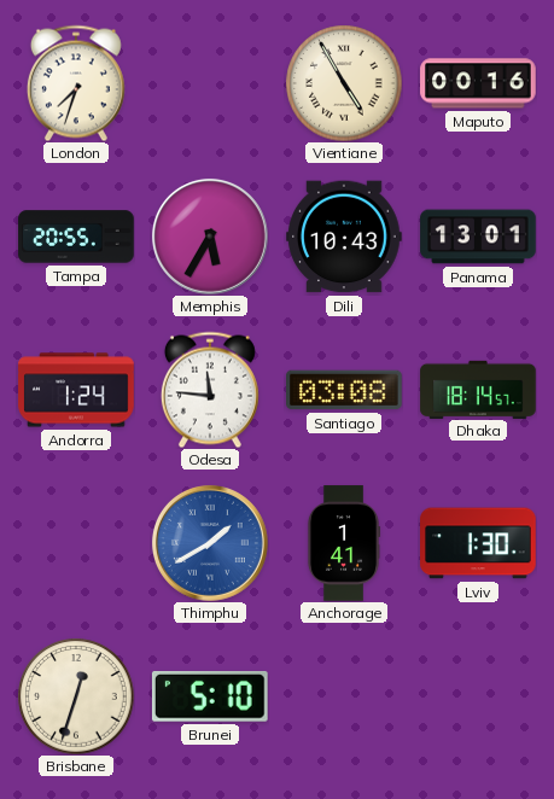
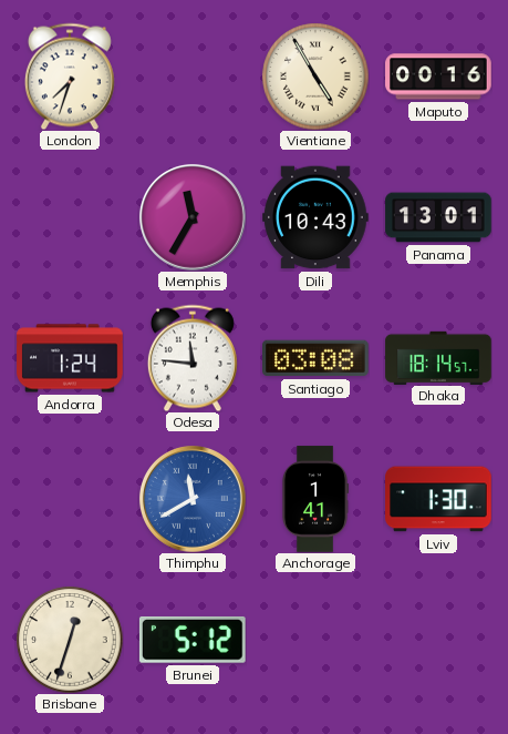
Tampa: 20:55 -> none
Memphis: 5:35 -> 11:35
Thimphu: 1:40 -> 11:40
Brunei: 5:10 -> 5:12
